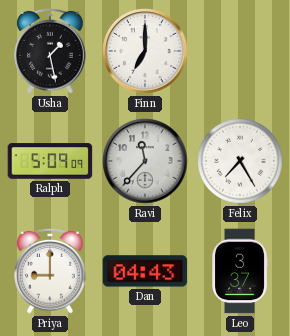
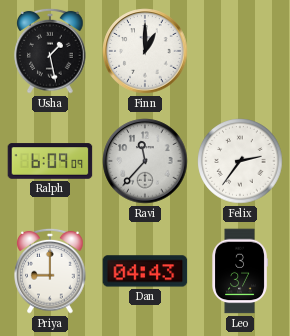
Finn: 7:00 -> 1:00
Ralph: 5:09 -> 6:09
Felix: 7:25 -> 2:36
